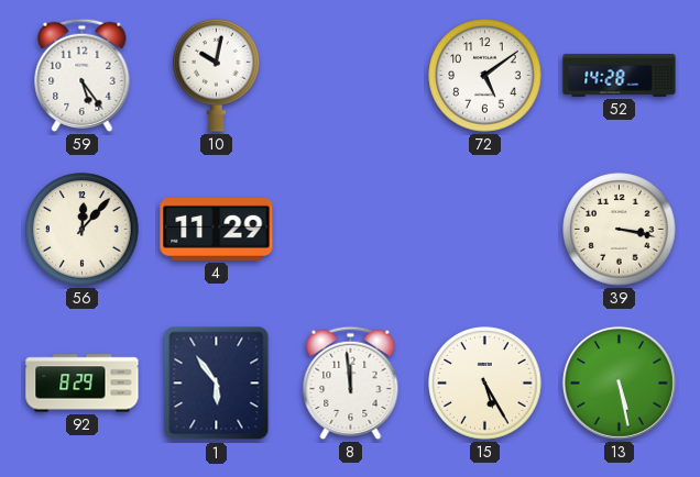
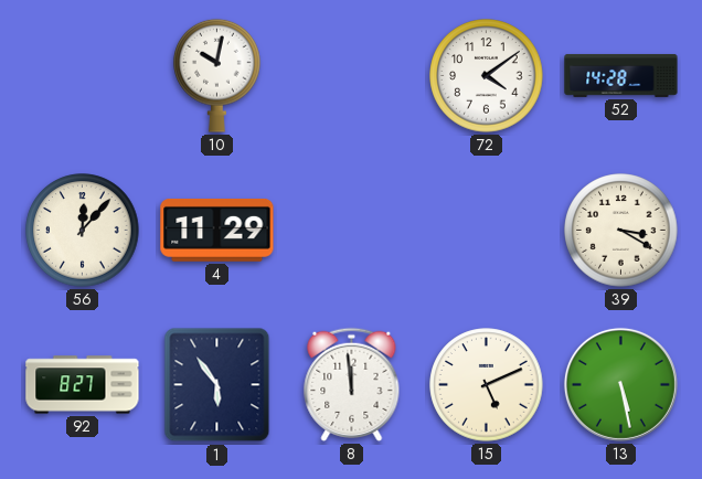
59: 5:24 -> none
72: 5:09 -> 4:09
39: 3:17 -> 3:20
92: 8:29 -> 8:27
15: 5:25 -> 5:11
